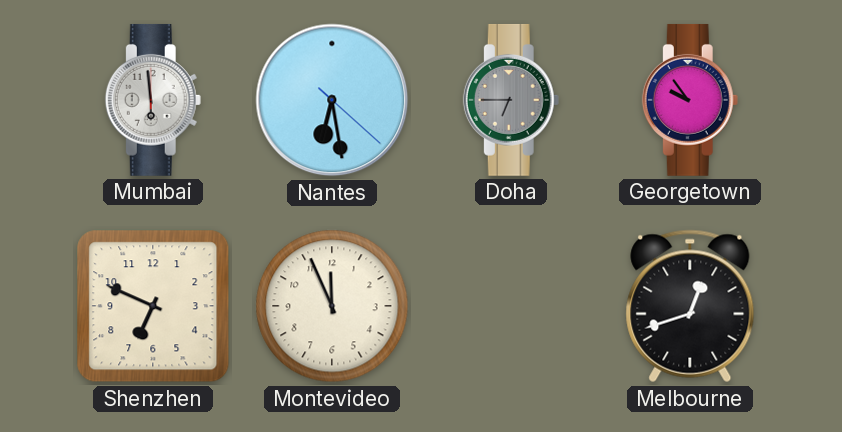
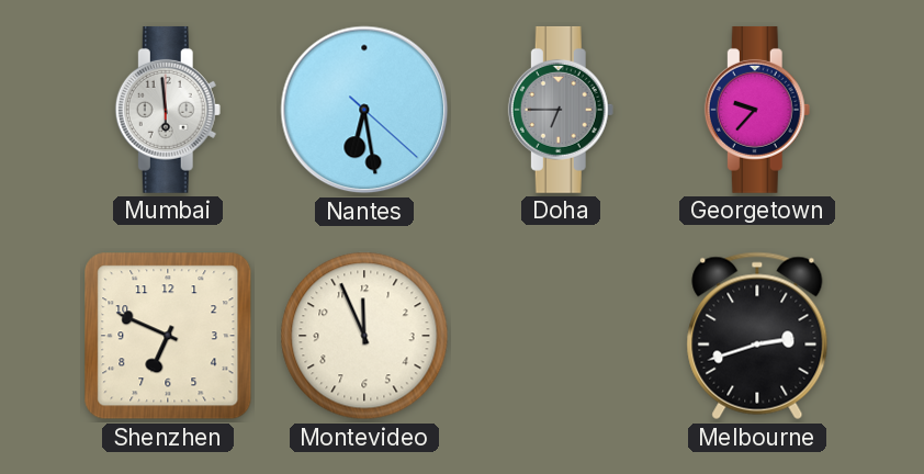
Georgetown: 9:54 -> 9:37
Melbourne: 12:42 -> 2:42
